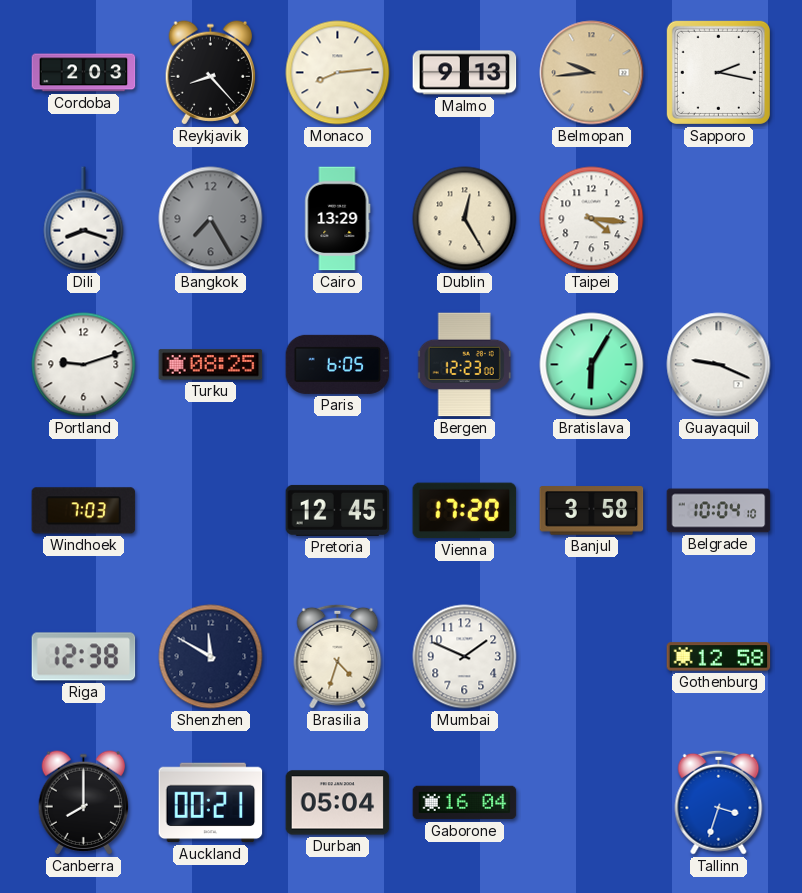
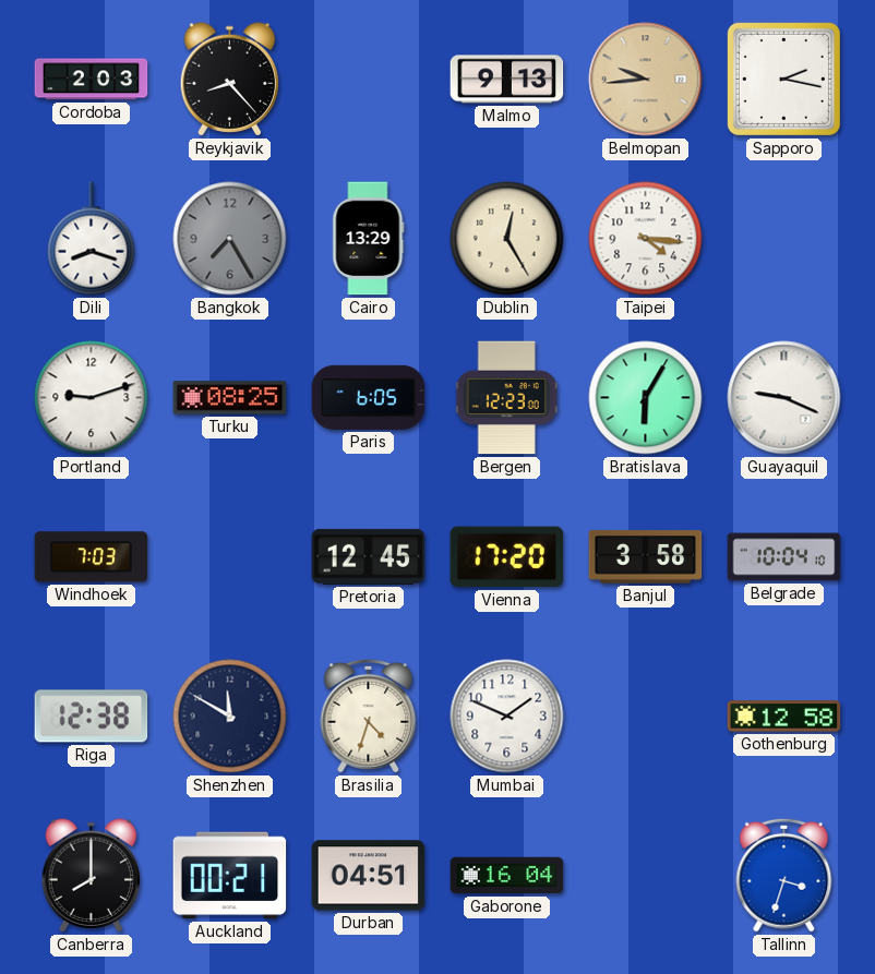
Monaco: 8:14 -> none
Durban: 05:04 -> 04:51
